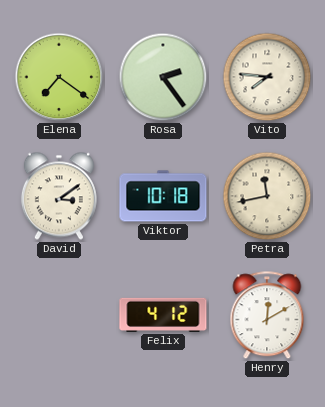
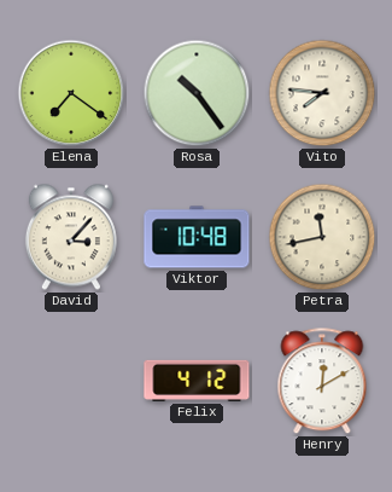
Rosa: 2:24 -> 10:24
David: 3:09 -> 3:07
Viktor: 10:18 -> 10:48
